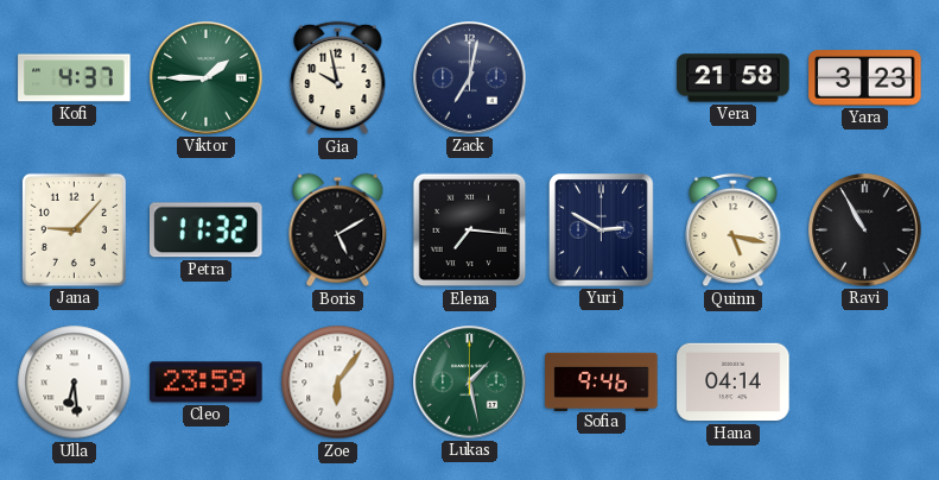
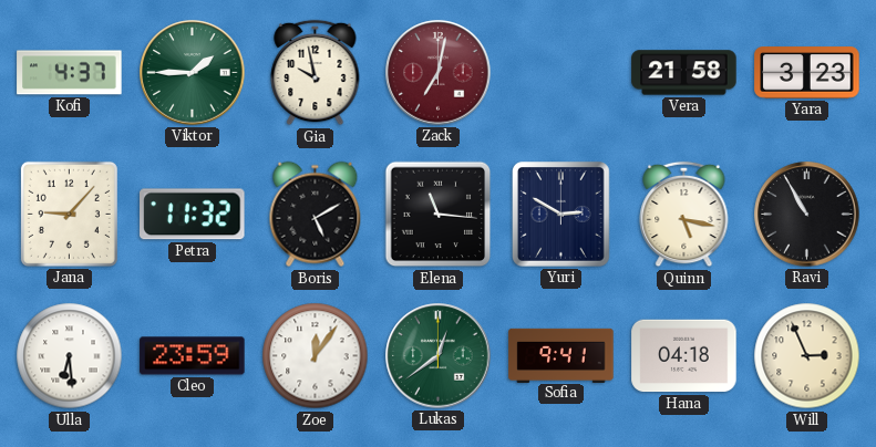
Zack dial: navy -> burgundy
Elena: 7:16 -> 11:16
Zoe: 6:06 -> 12:06
Lukas: 1:28 -> 12:39
Sofia: 9:46 -> 9:41
Hana: 04:14 -> 04:18
Will: none -> 2:56
